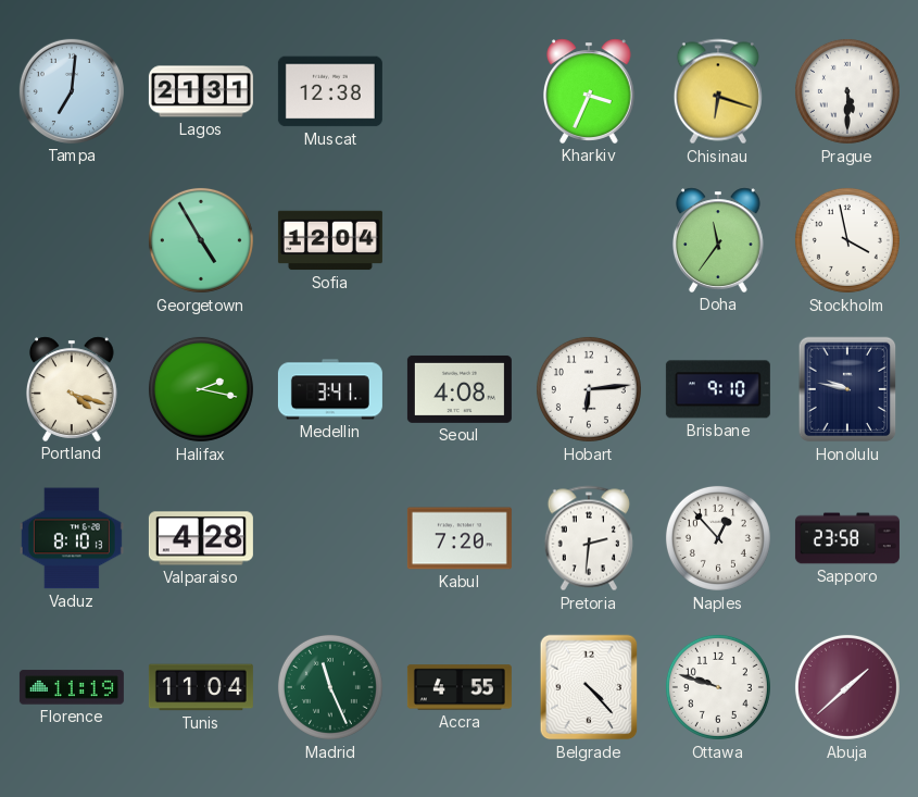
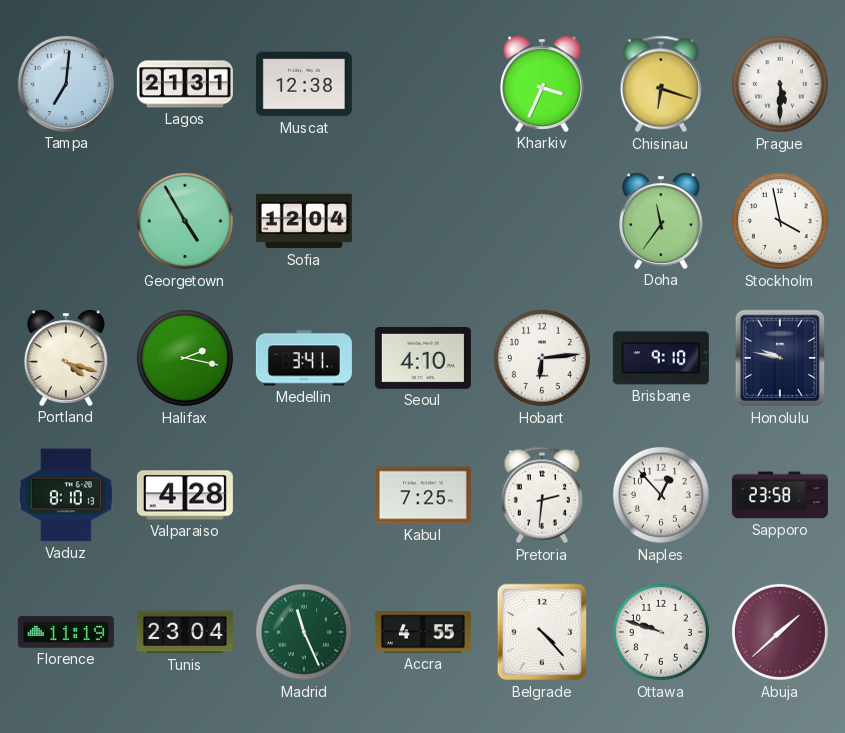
Seoul: 4:08 -> 4:10
Kabul: 7:20 -> 7:25
Tunis: 11:04 -> 23:04
